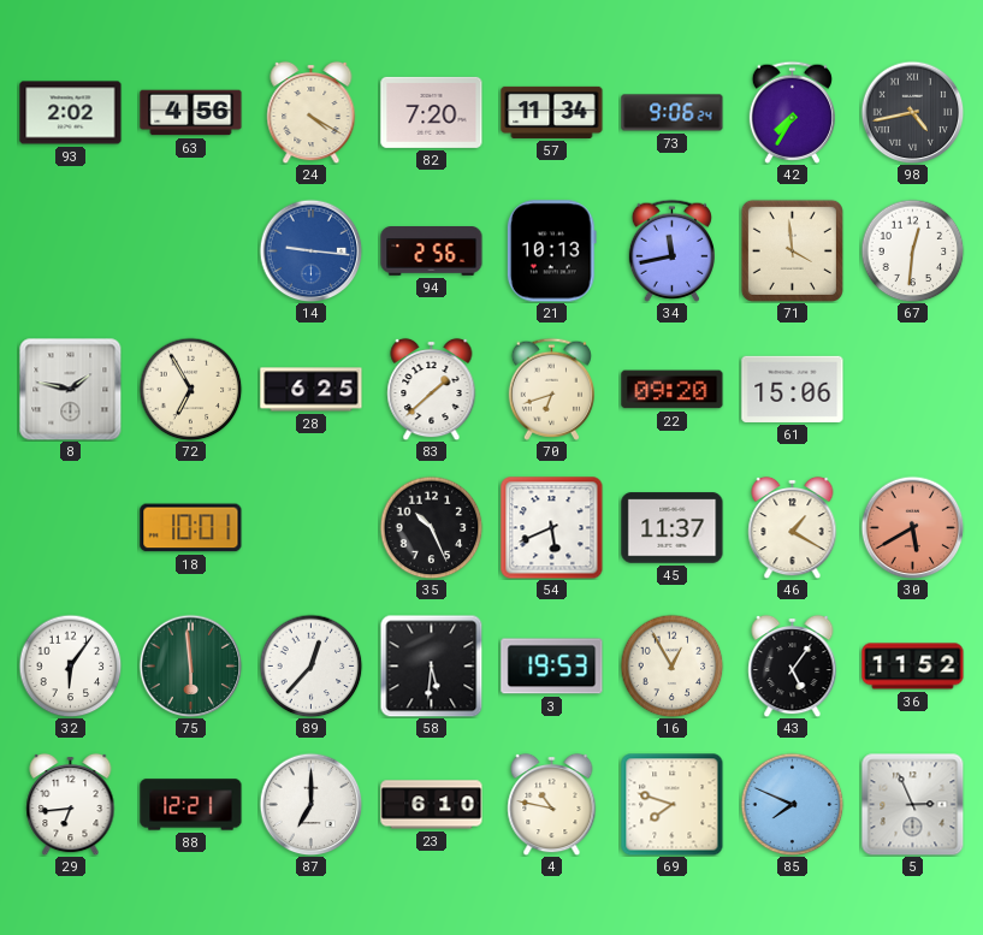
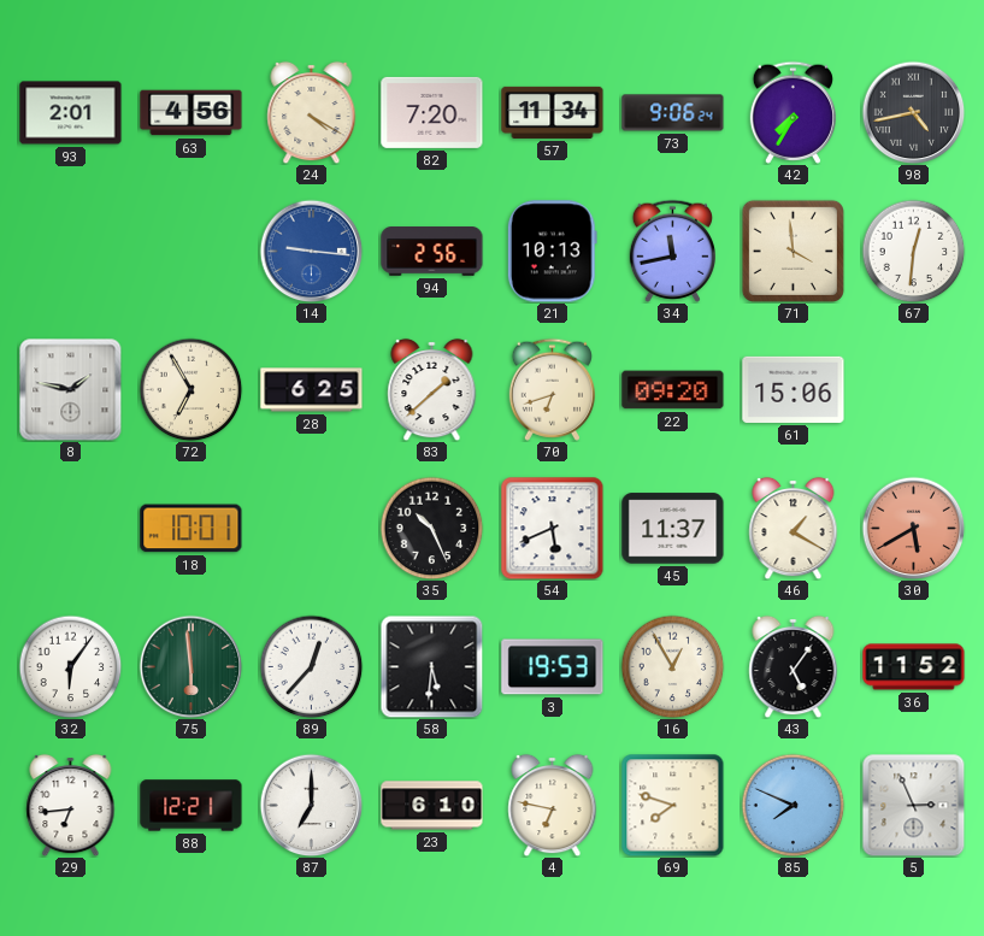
93: 2:02 -> 2:01
4: 10:47 -> 6:47
